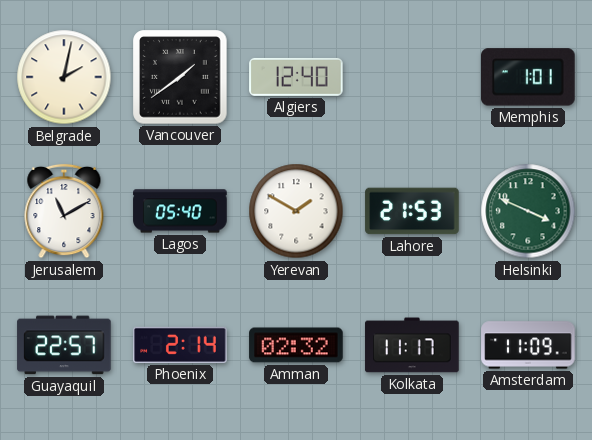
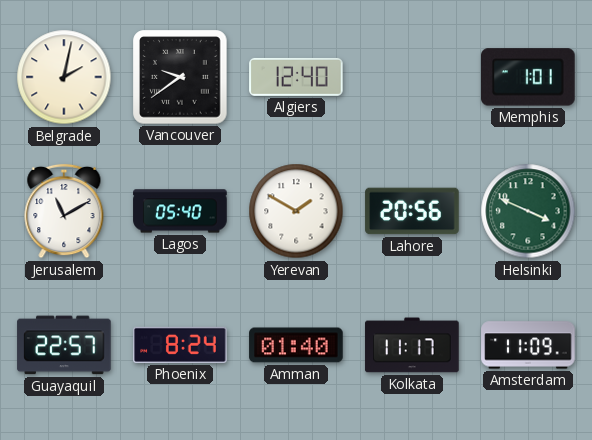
Vancouver: 1:39 -> 9:39
Lahore: 21:53 -> 20:56
Phoenix: 2:14 -> 8:24
Amman: 02:32 -> 01:40
